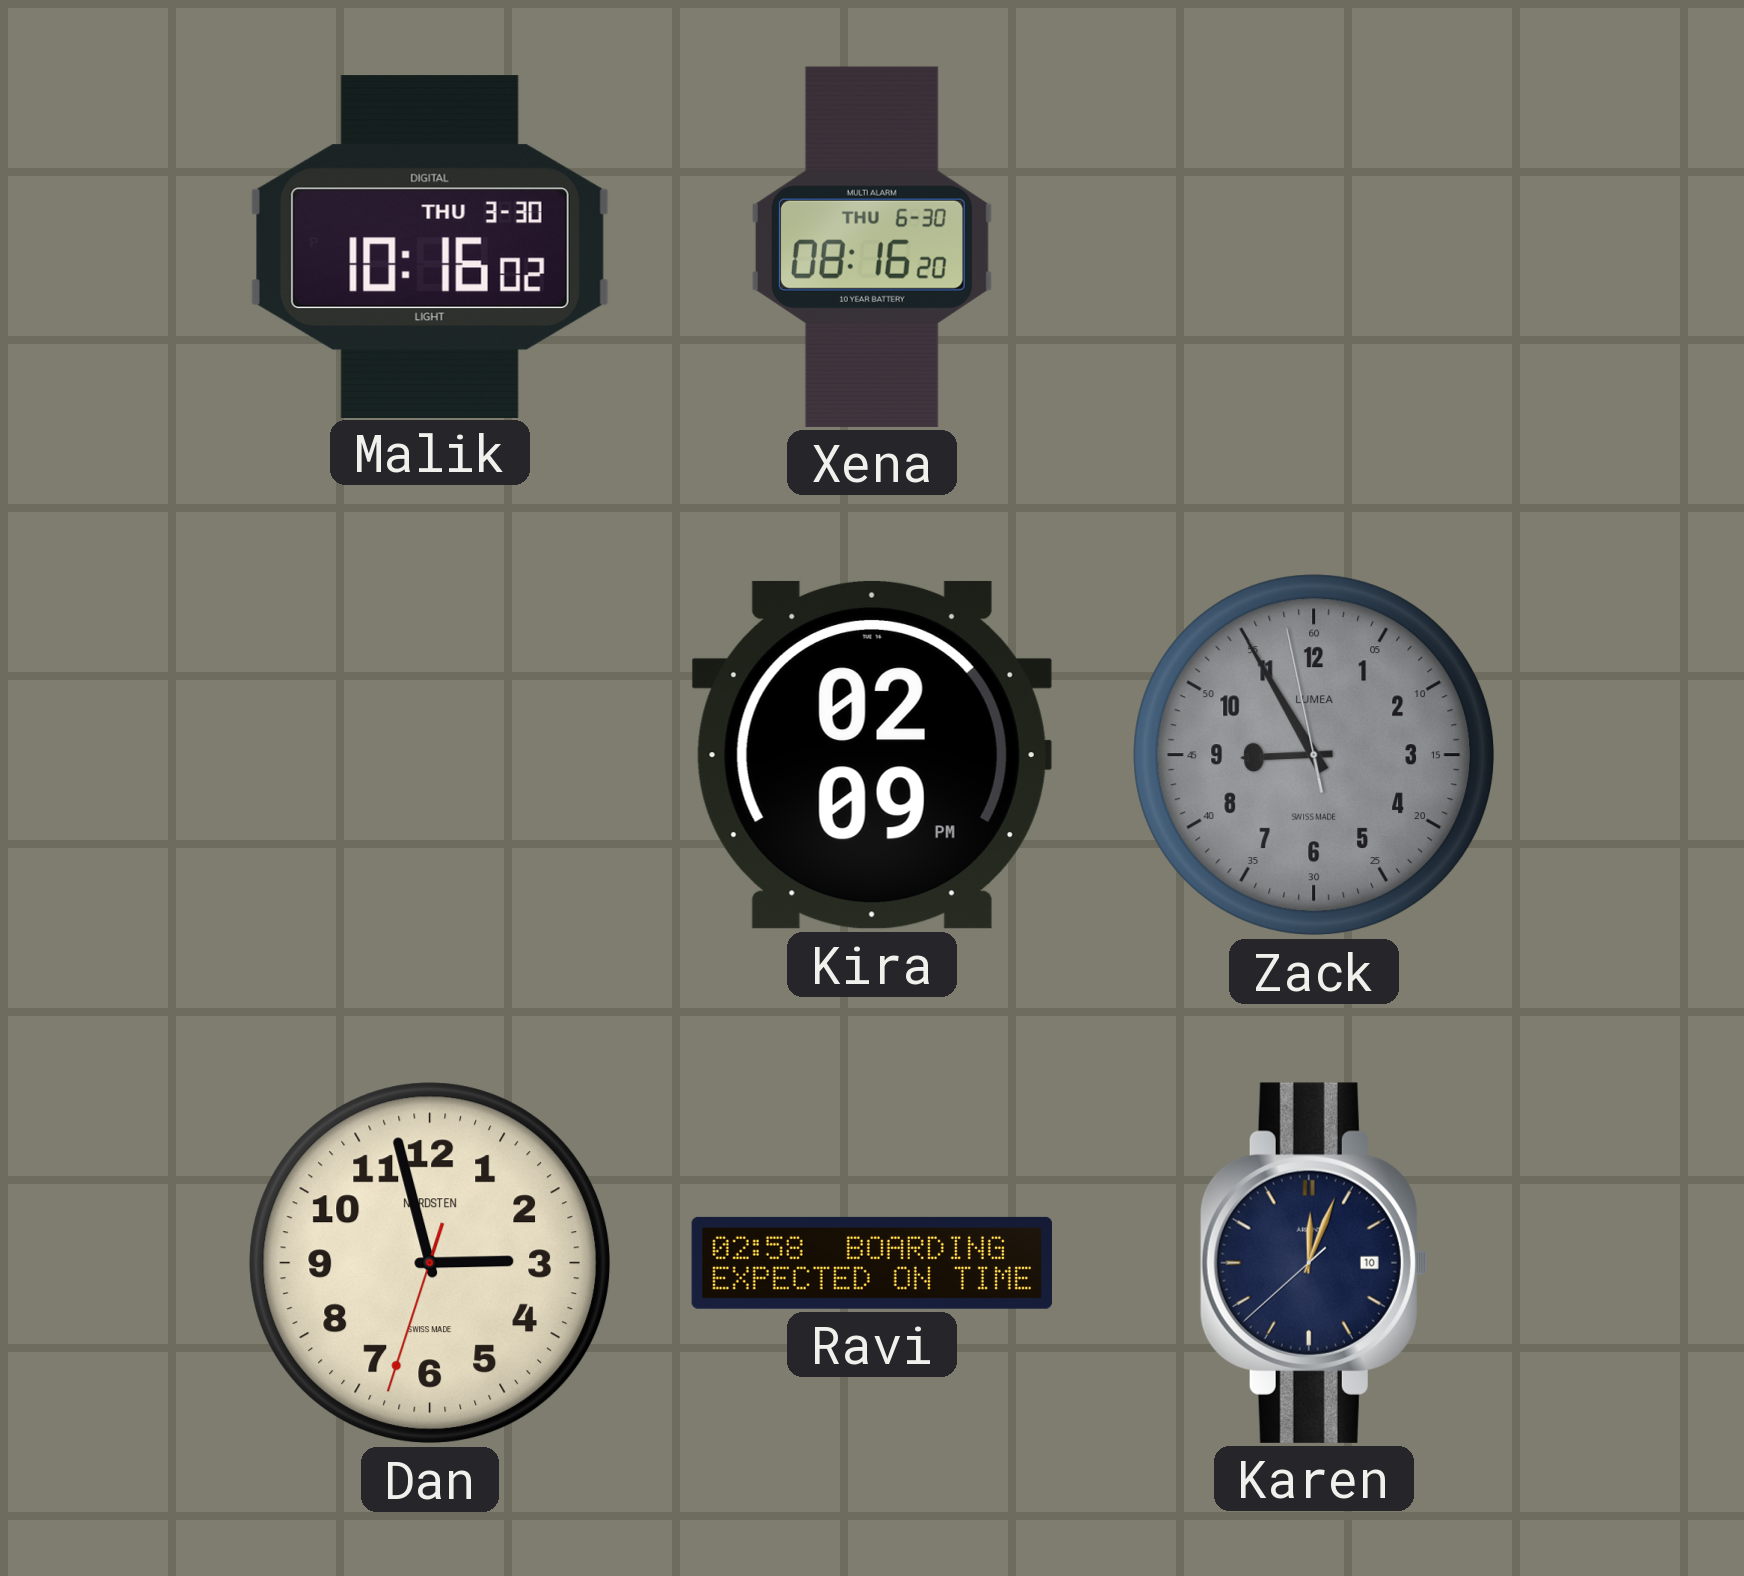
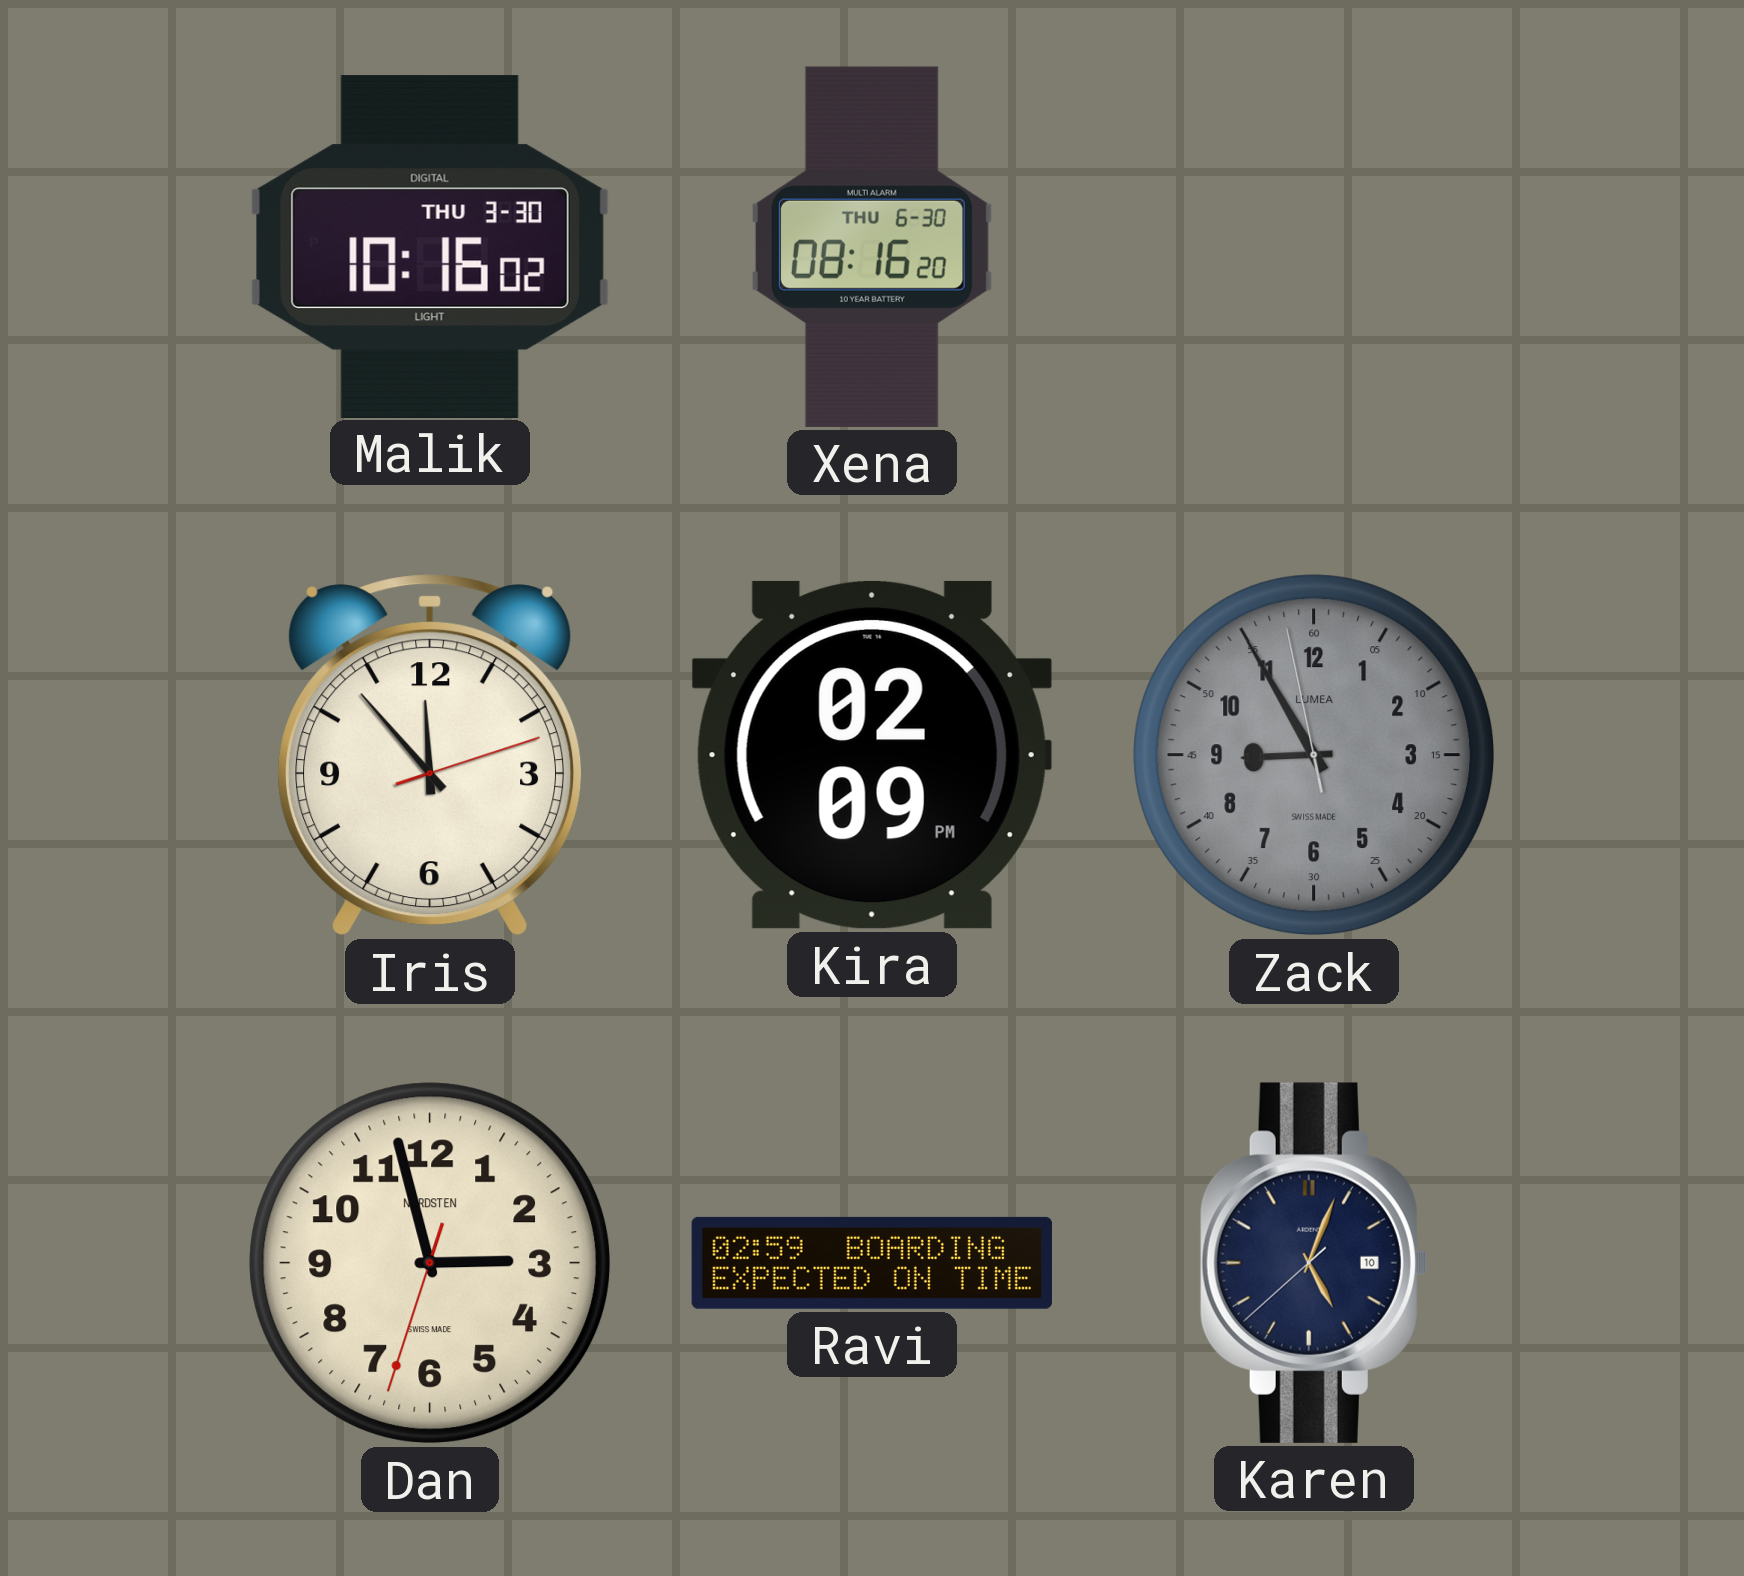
Iris: none -> 11:53
Ravi: 02:58 -> 02:59
Karen: 12:03 -> 5:03
